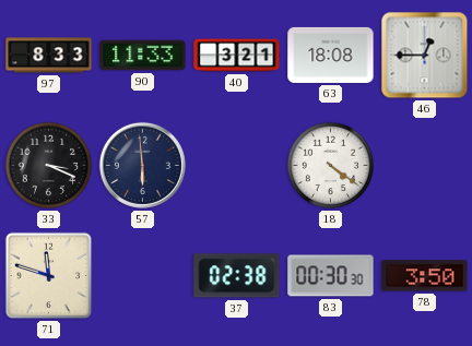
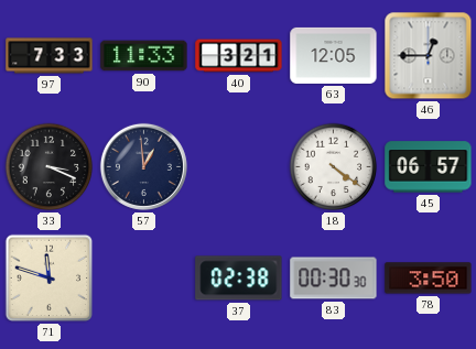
97: 8:33 -> 7:33
63: 18:08 -> 12:05
57: 5:59 -> 12:59
45: none -> 06:57
